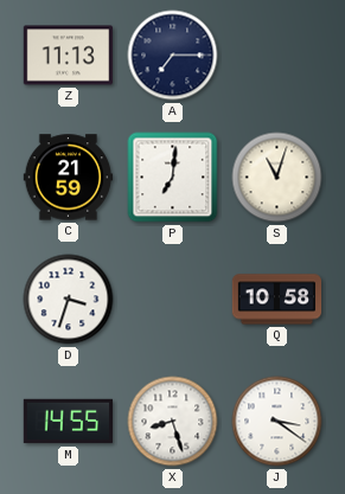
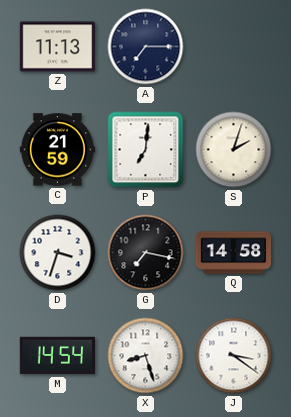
S: 11:03 -> 2:03
G: none -> 7:17
Q: 10:58 -> 14:58
M: 14:55 -> 14:54
